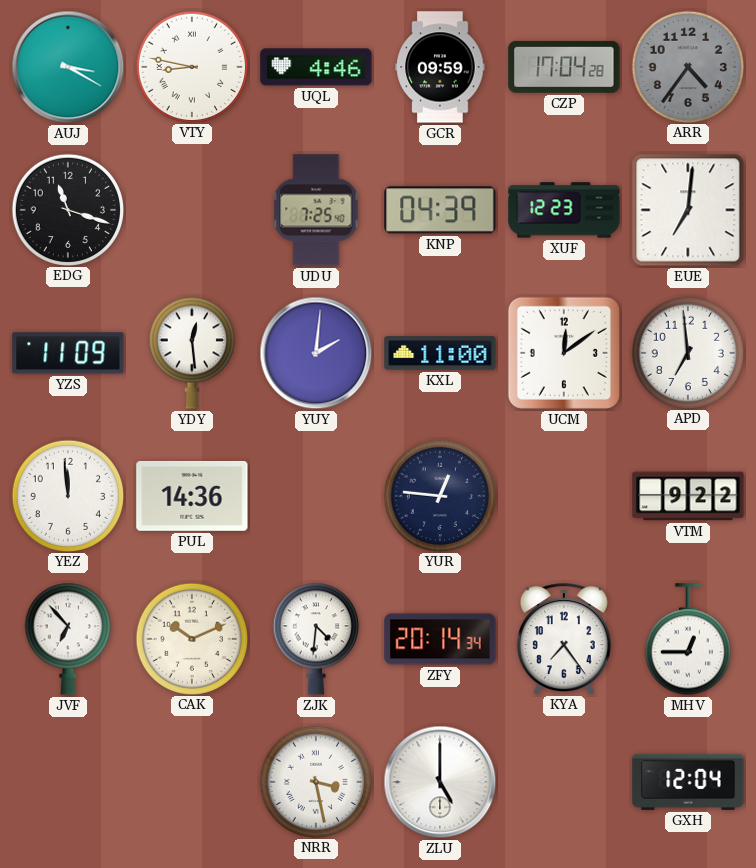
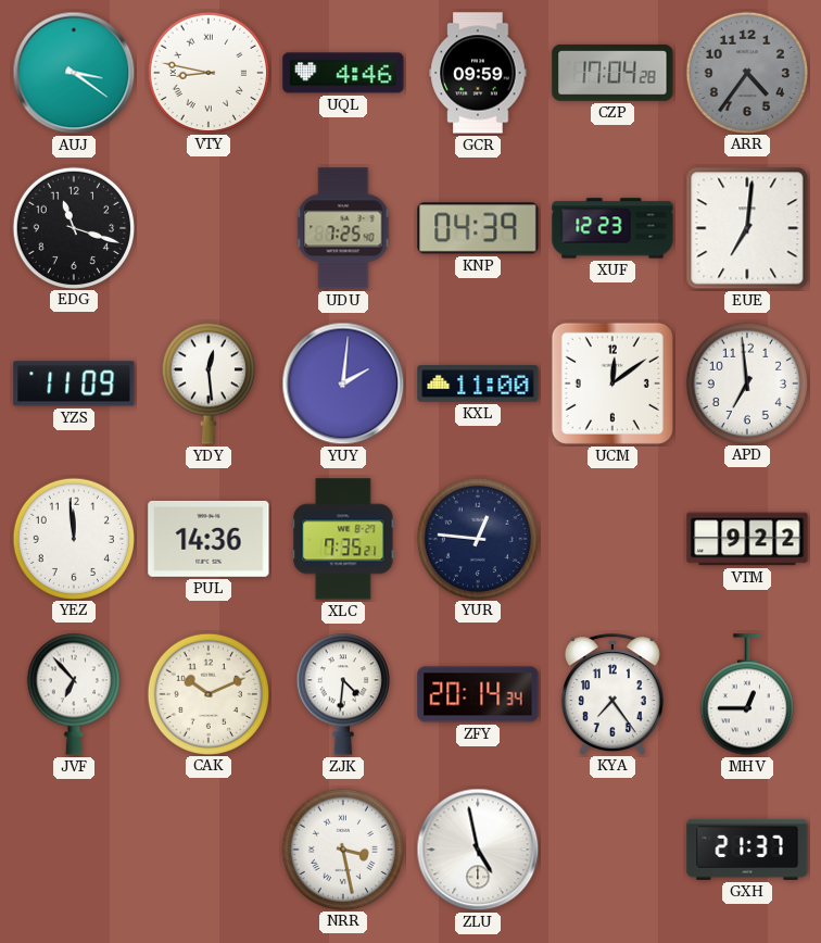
AUJ: 3:20 -> 3:21
XLC: none -> 7:35
ZLU: 5:00 -> 4:58
GXH: 12:04 -> 21:37
